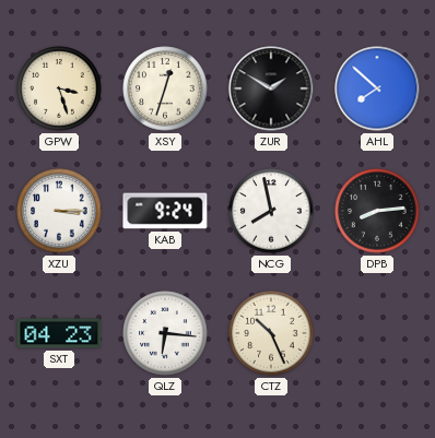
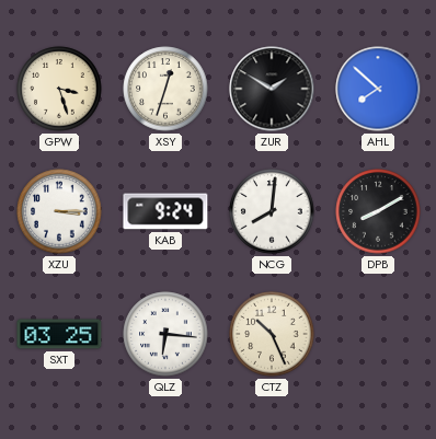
NCG: 7:58 -> 8:01
DPB: 8:14 -> 8:10
SXT: 04:23 -> 03:25
